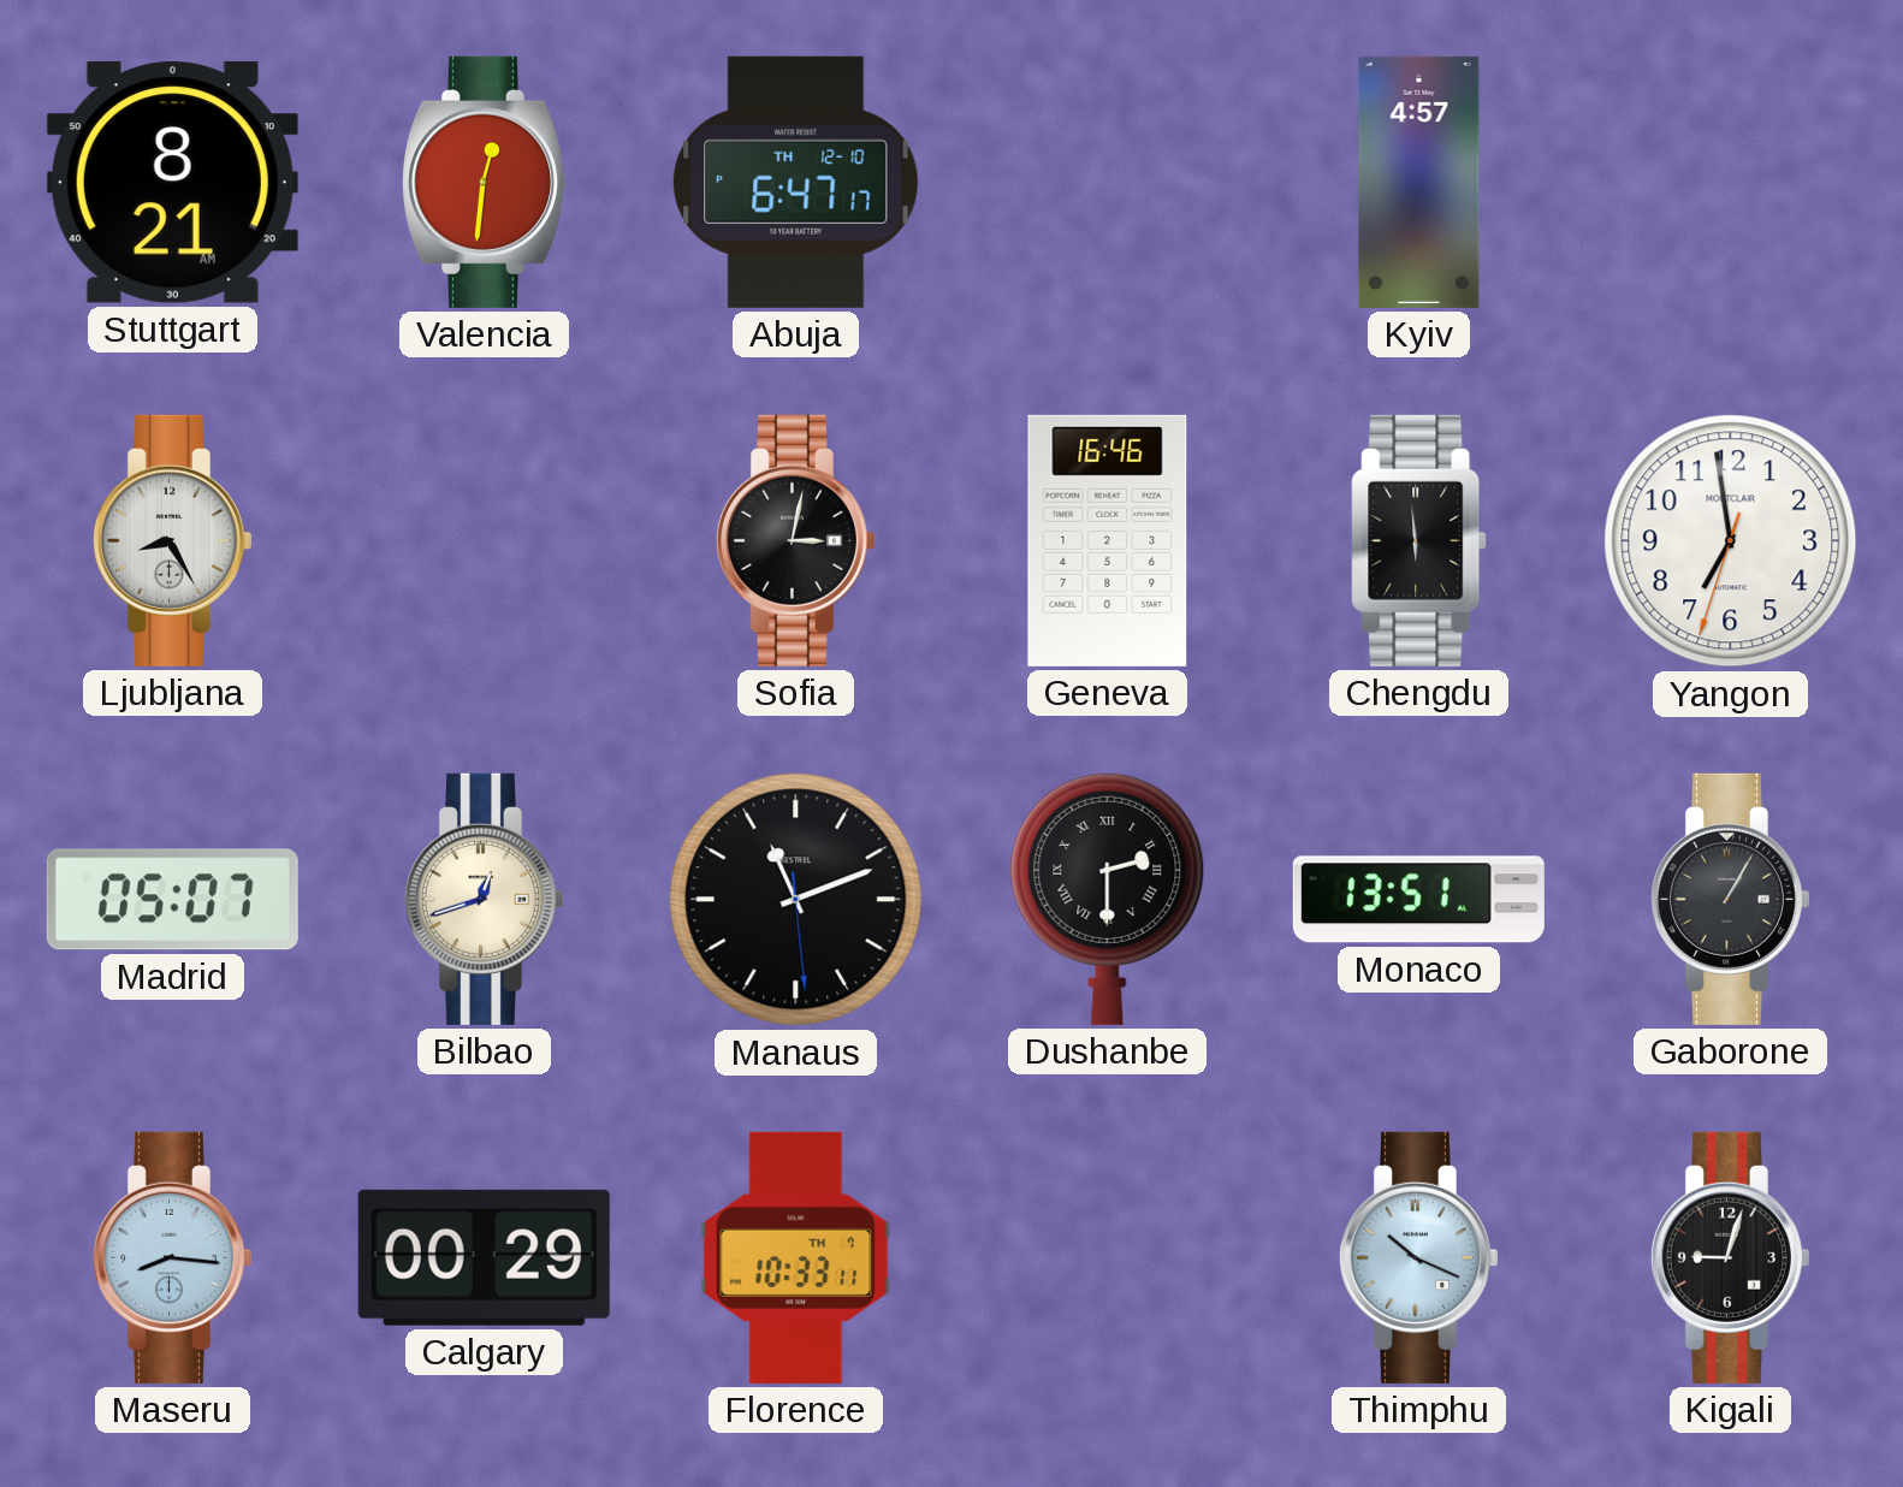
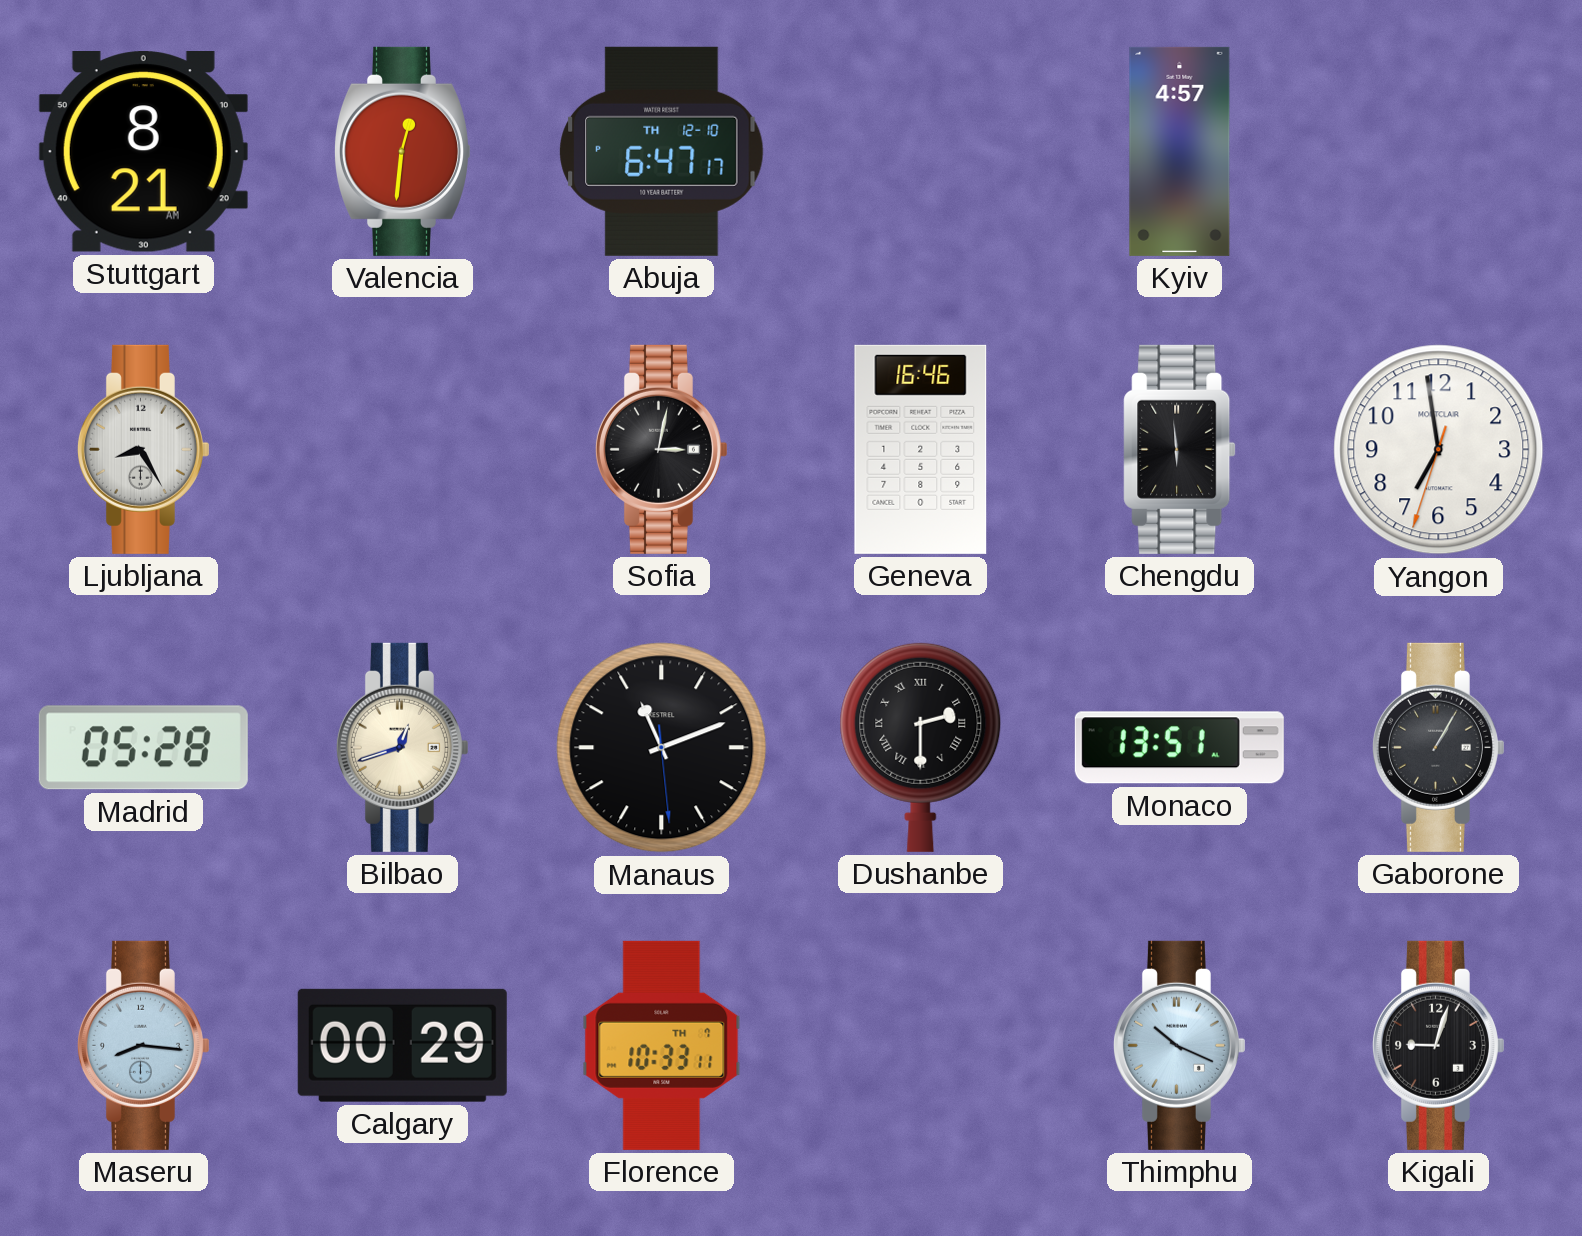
Madrid: 05:07 -> 05:28
